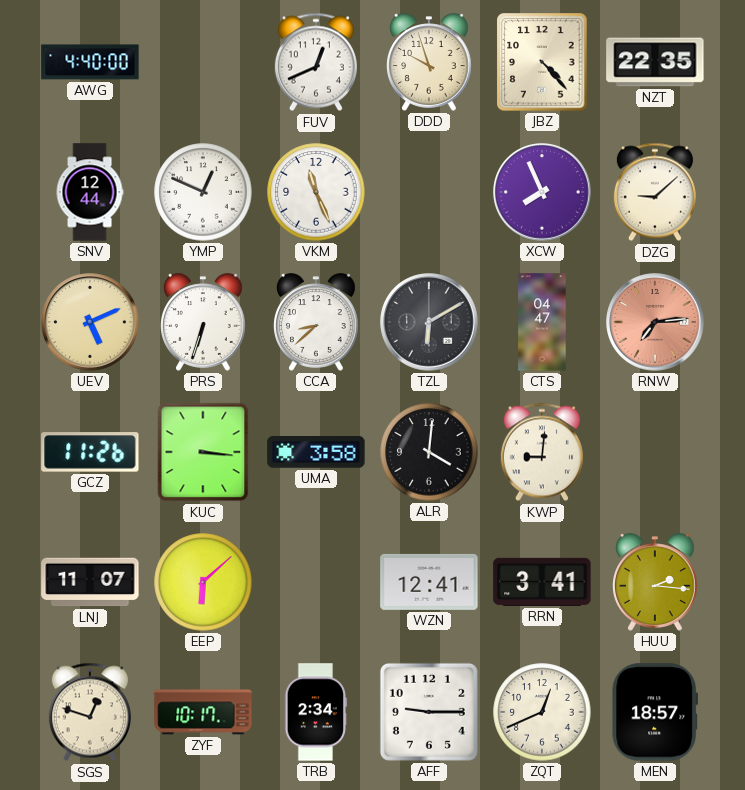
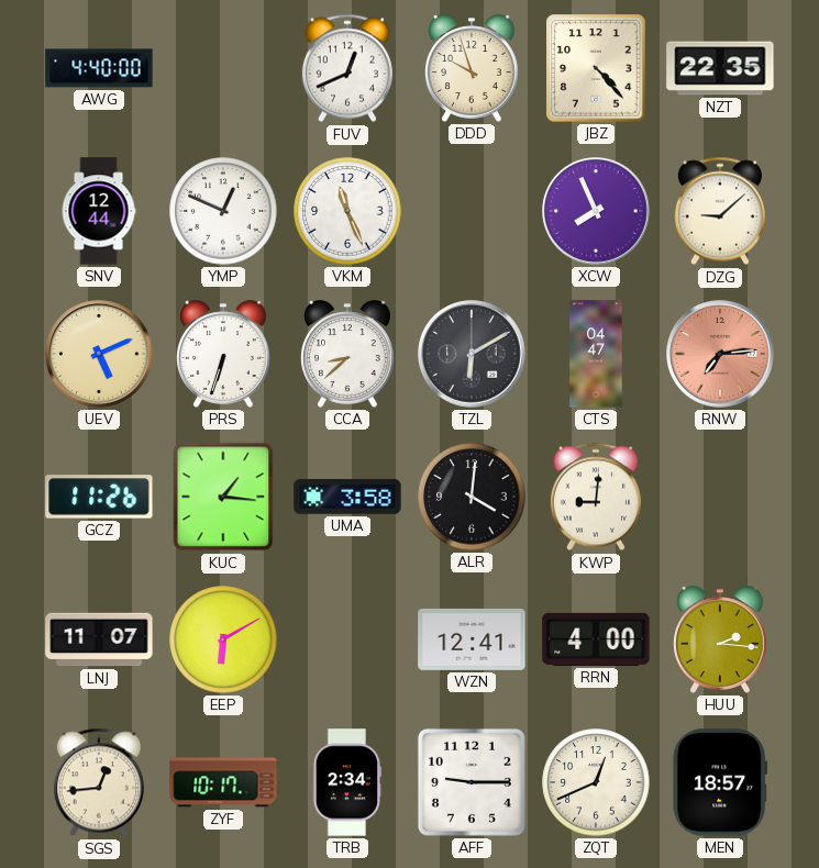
KUC: 3:16 -> 1:16
EEP: 6:08 -> 6:10
RRN: 3:41 -> 4:00
SGS: 12:48 -> 12:44
